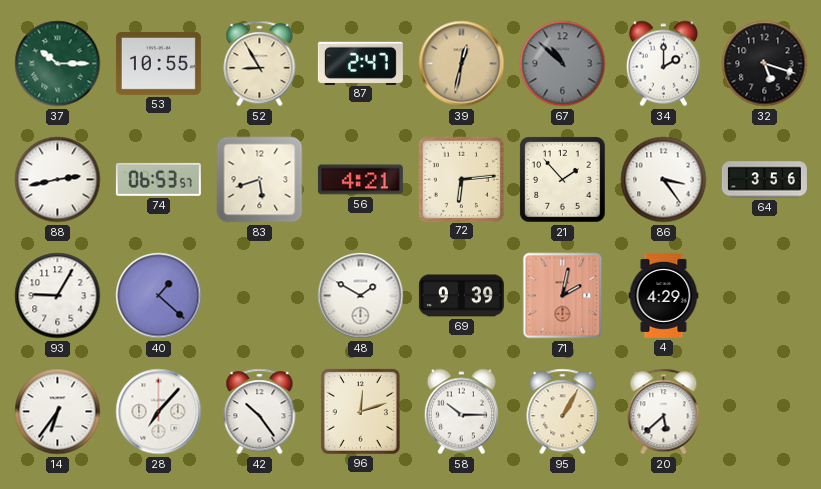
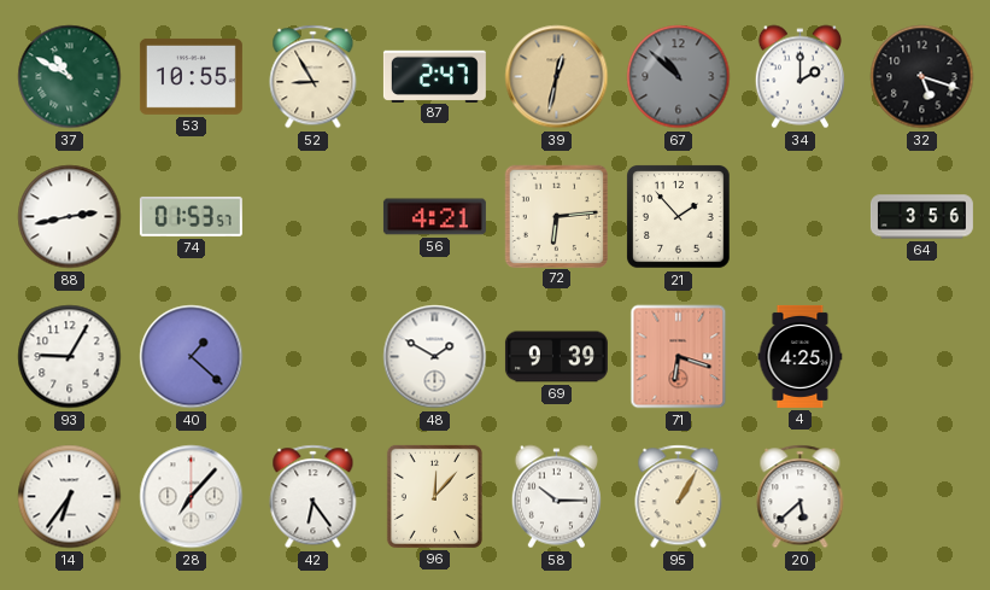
37: 10:15 -> 10:50
74: 06:53 -> 01:53
83: 5:42 -> none
86: 3:24 -> none
71: 2:02 -> 6:18
4: 4:29 -> 4:25
42: 10:24 -> 6:24
96: 12:12 -> 12:07
